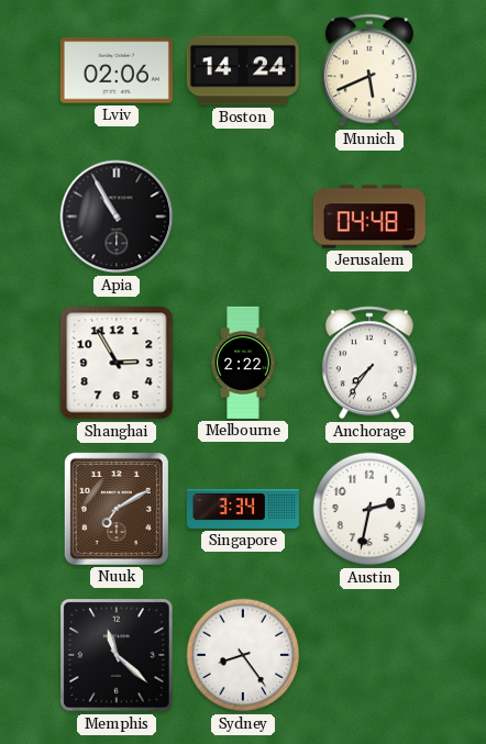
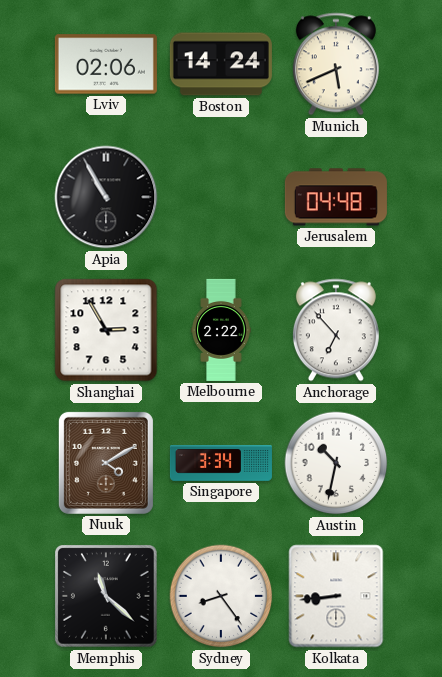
Anchorage: 7:36 -> 6:53
Nuuk: 7:10 -> 4:10
Austin: 2:32 -> 10:32
Kolkata: none -> 8:44
